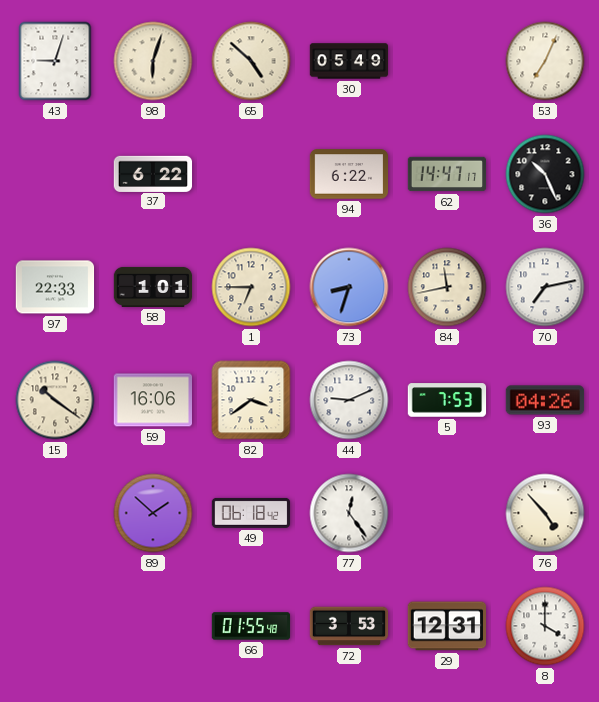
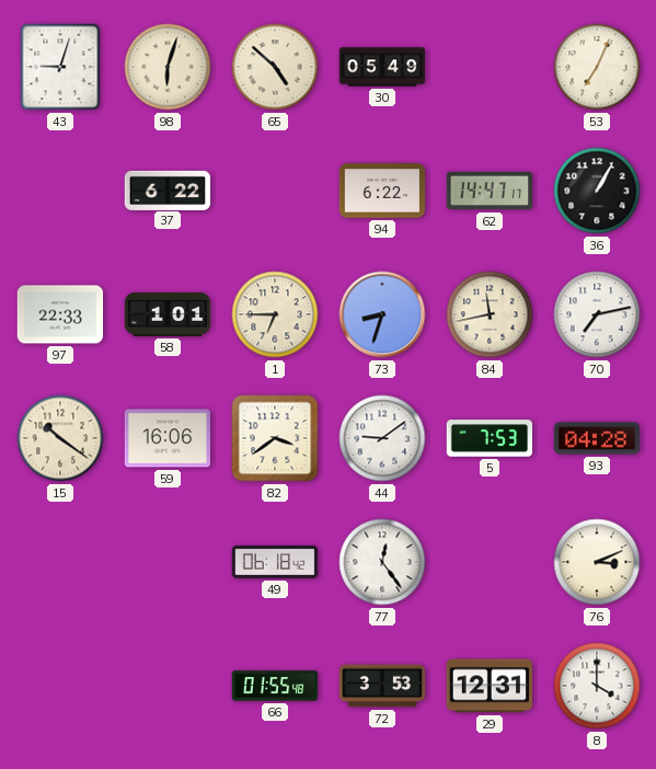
36: 10:26 -> 1:05
44: 9:11 -> 9:09
93: 04:26 -> 04:28
89: 1:52 -> none
76: 4:53 -> 3:11
